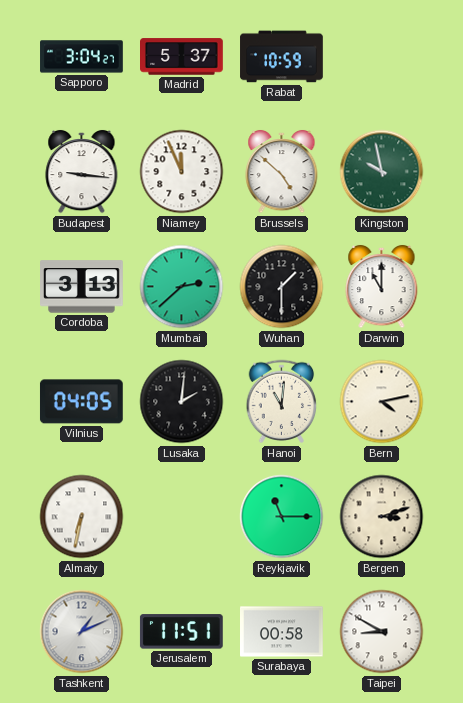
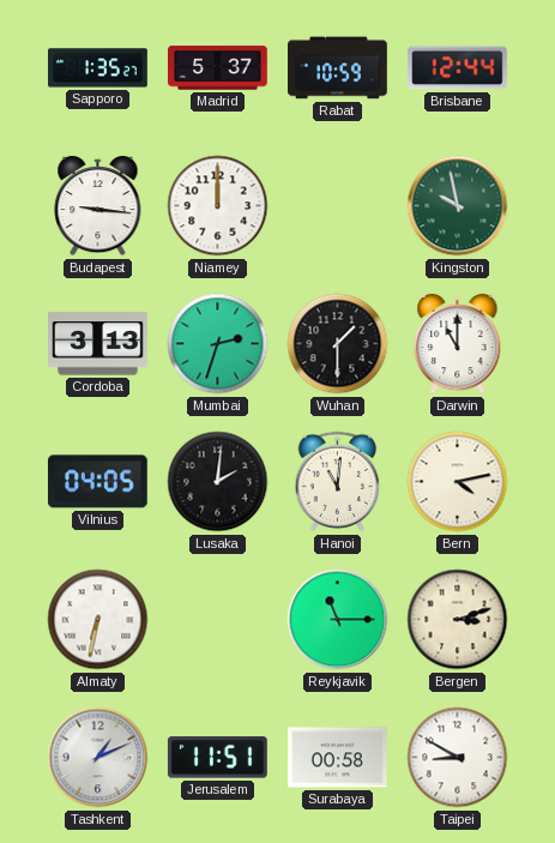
Sapporo: 3:04 -> 1:35
Brisbane: none -> 12:44
Niamey: 11:56 -> 12:00
Brussels: 4:52 -> none
Mumbai: 2:38 -> 2:33
